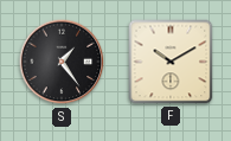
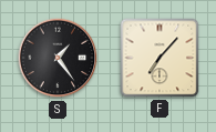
F: 10:10 -> 7:07
